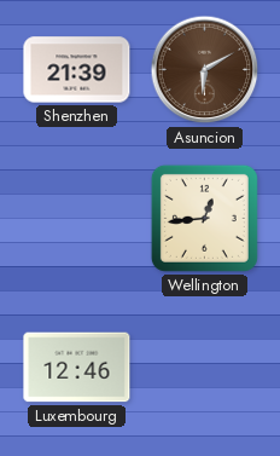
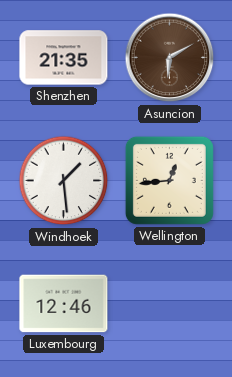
Shenzhen: 21:39 -> 21:35
Windhoek: none -> 1:29
